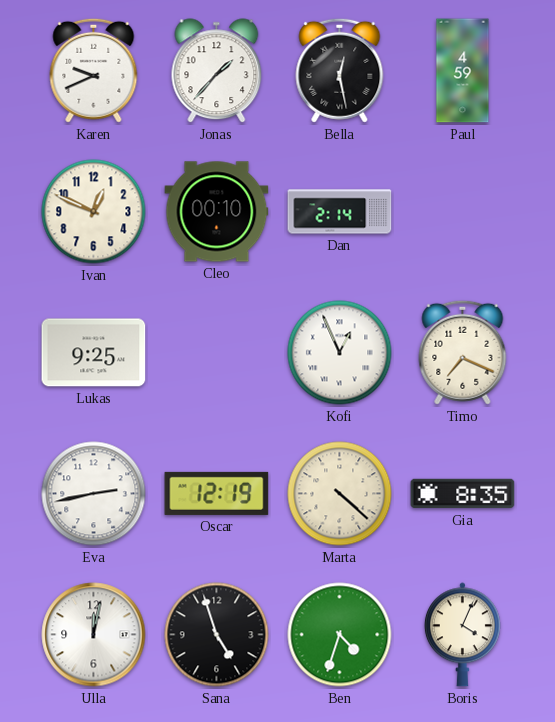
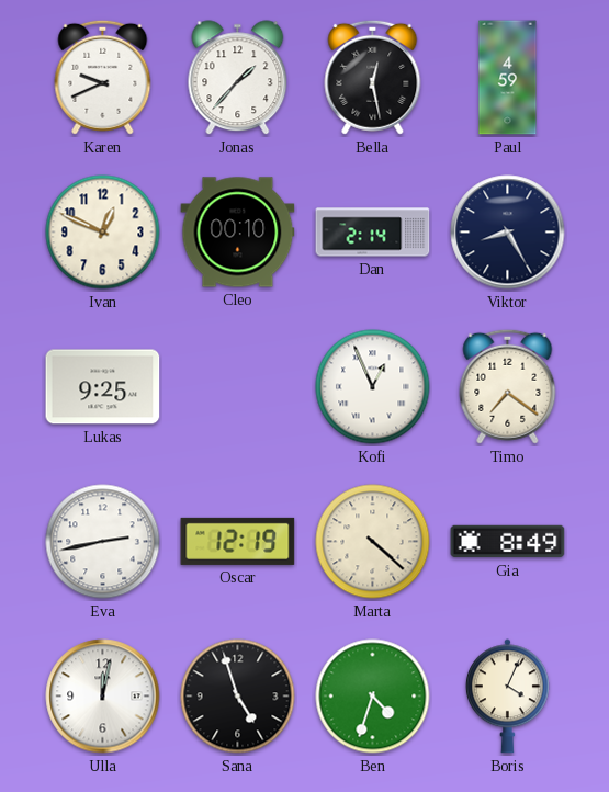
Viktor: none -> 8:25
Timo: 7:19 -> 7:21
Gia: 8:35 -> 8:49
